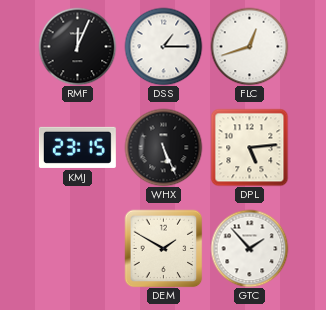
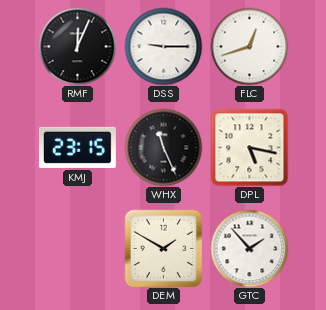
DSS: 1:15 -> 9:15
WHX: 5:26 -> 11:26
DPL: 5:14 -> 5:17
